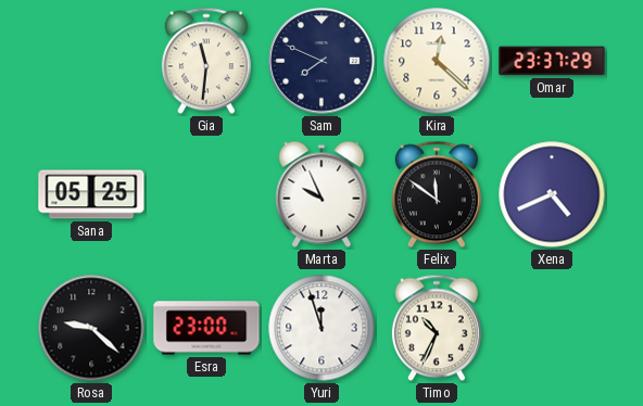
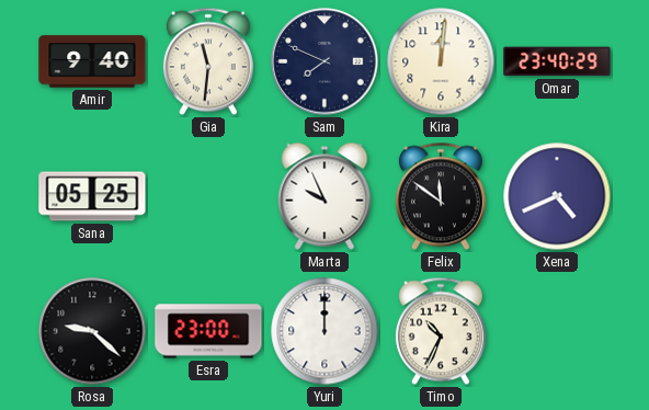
Amir: none -> 9:40
Kira: 12:22 -> 12:01
Omar: 23:37 -> 23:40
Yuri: 11:57 -> 12:00
